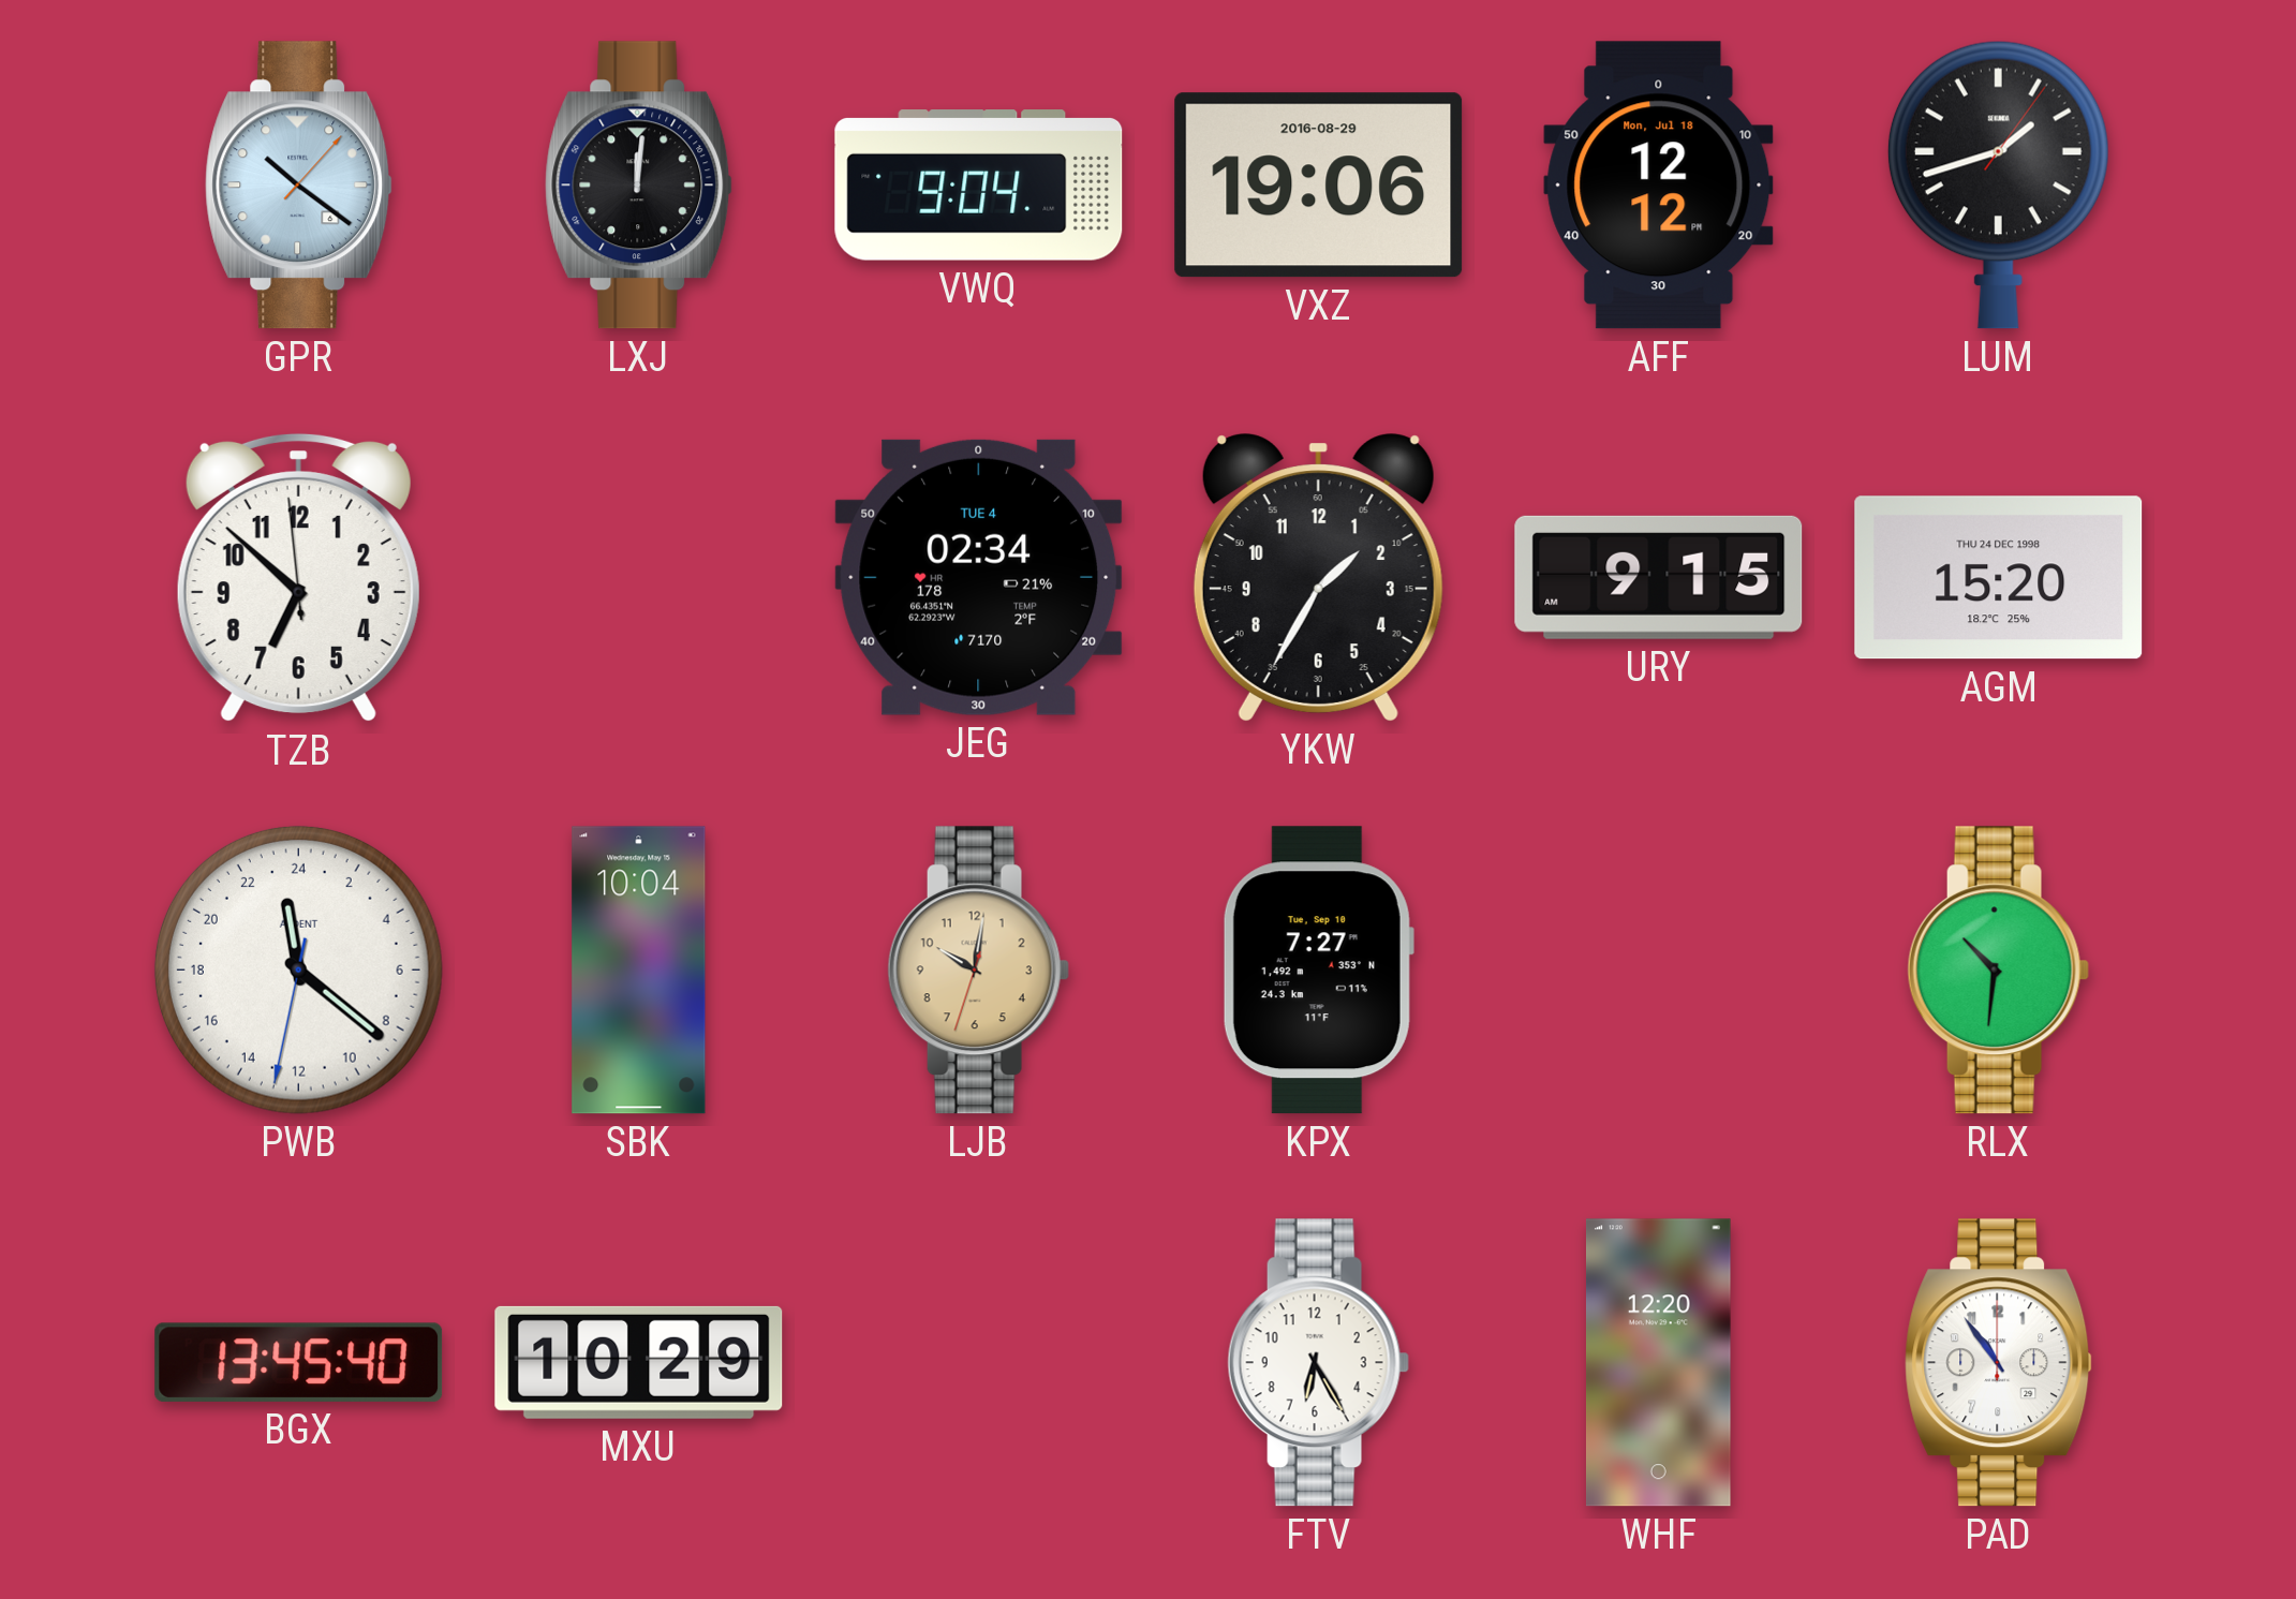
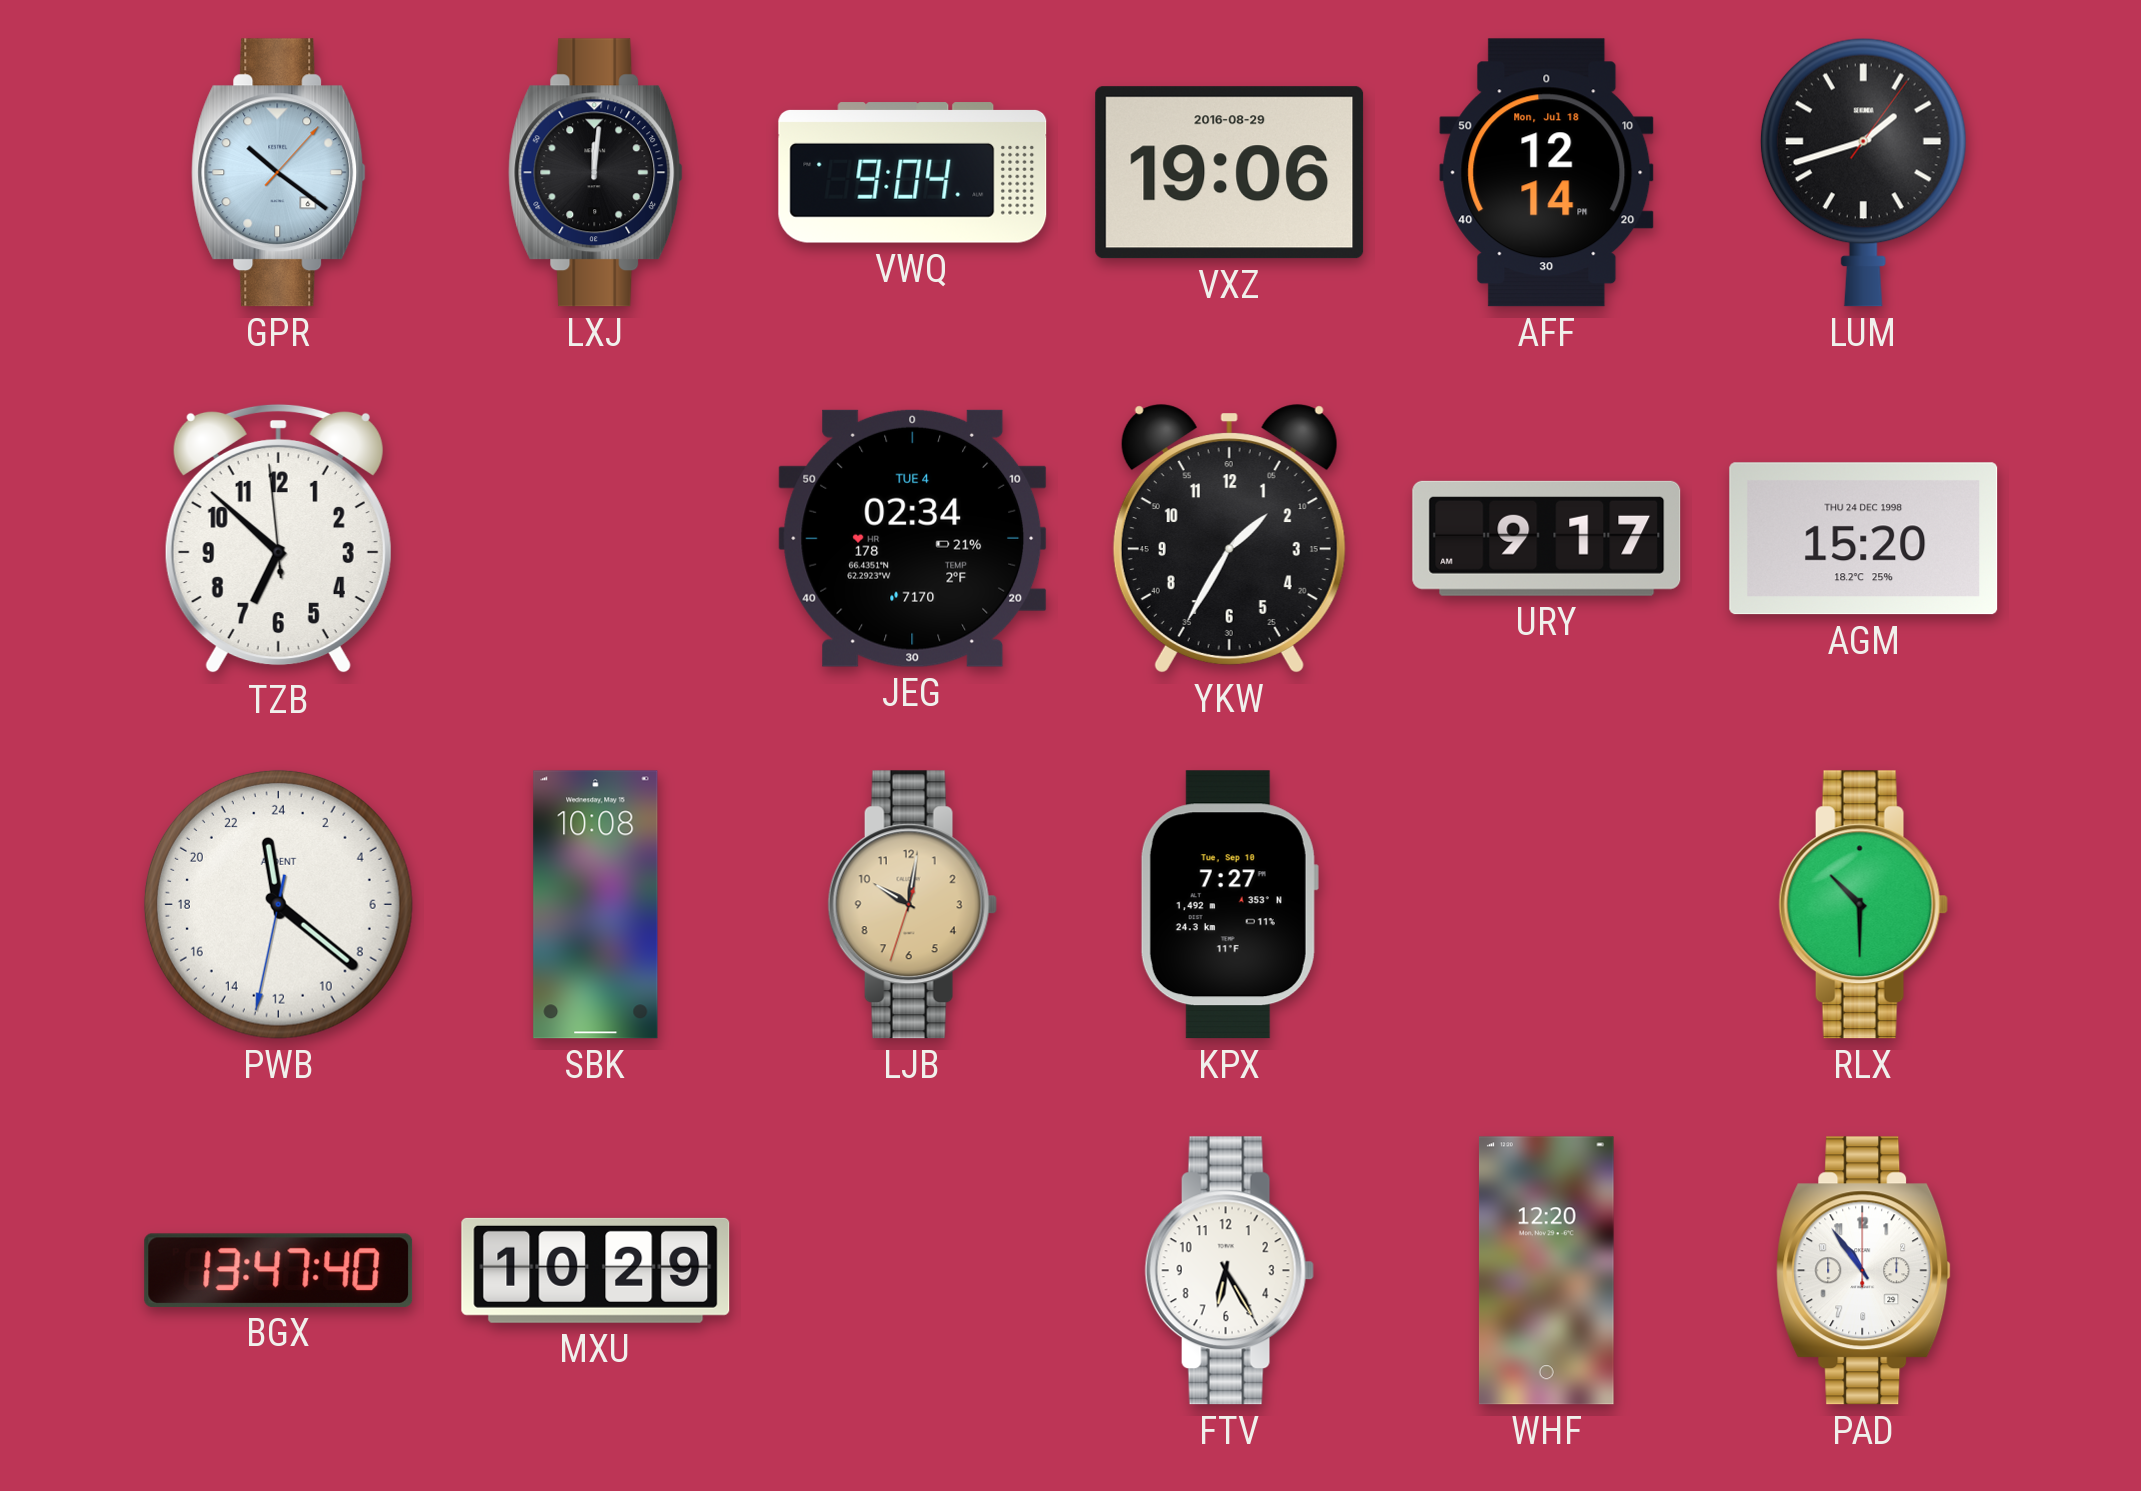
AFF: 12:12 -> 12:14
URY: 9:15 -> 9:17
SBK: 10:04 -> 10:08
RLX: 10:31 -> 10:30
BGX: 13:45 -> 13:47
